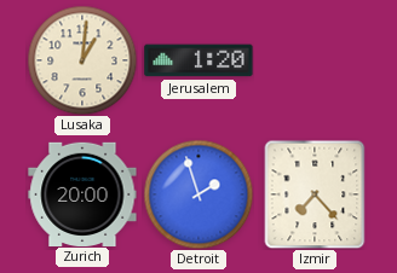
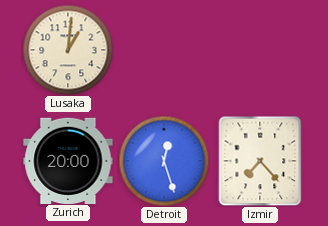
Jerusalem: 1:20 -> none
Detroit: 1:57 -> 12:27
